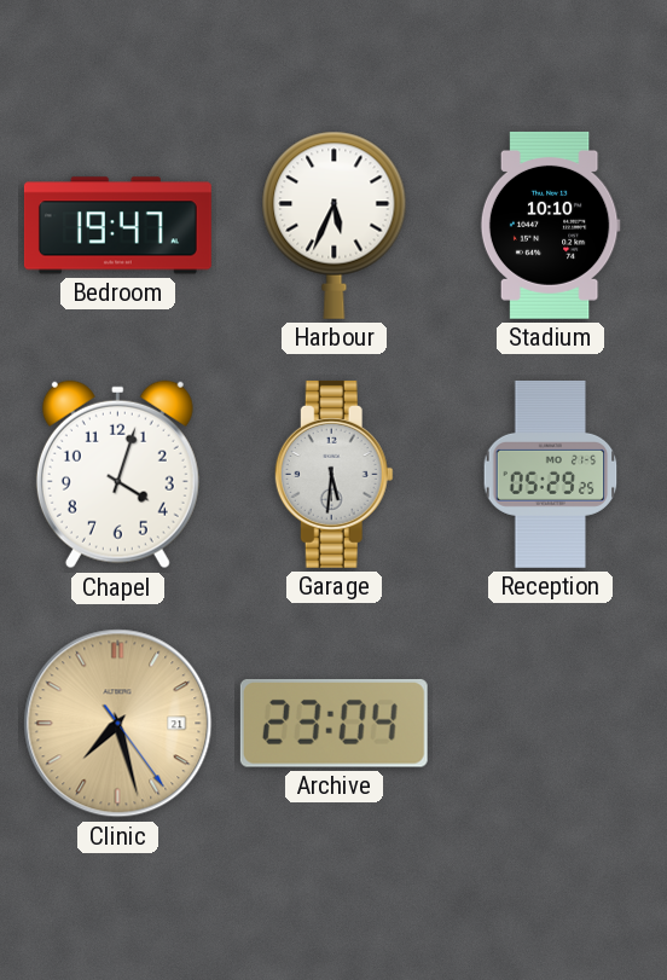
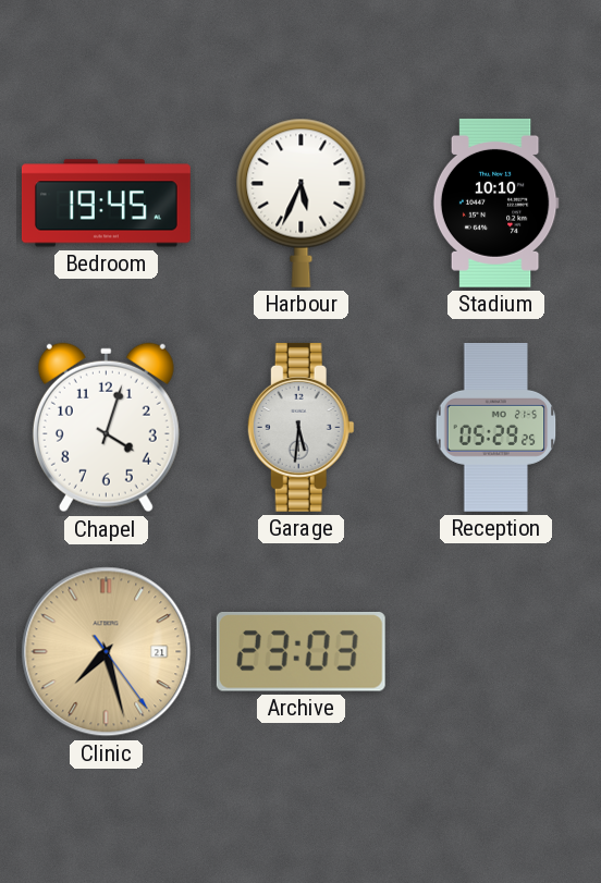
Bedroom: 19:47 -> 19:45
Archive: 23:04 -> 23:03
